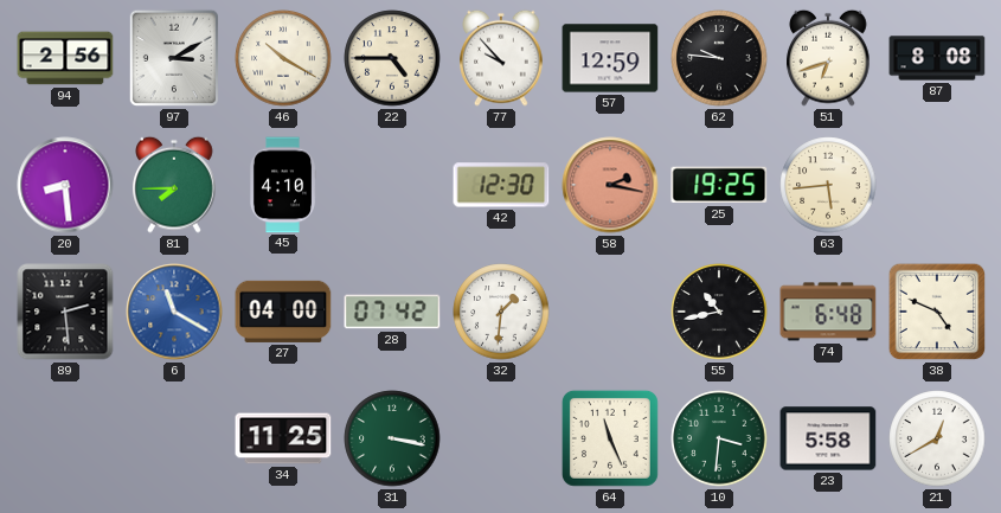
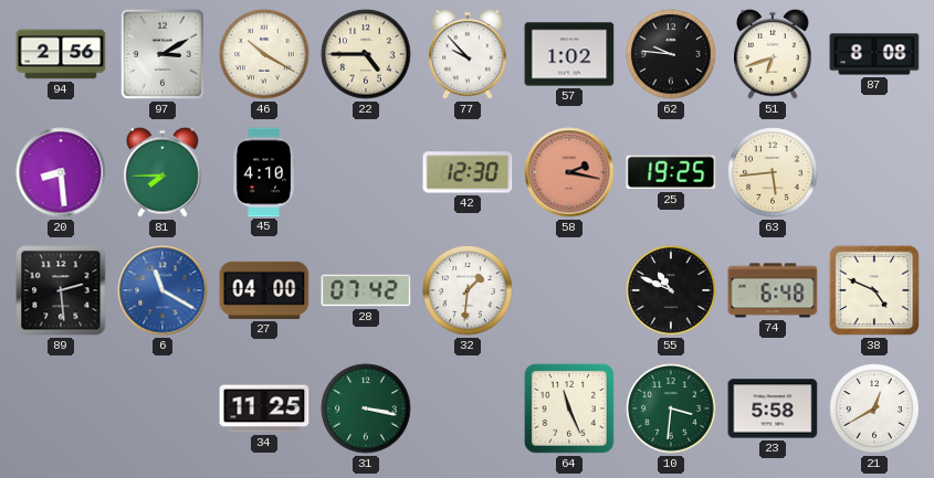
57: 12:59 -> 1:02
55: 10:43 -> 10:49
